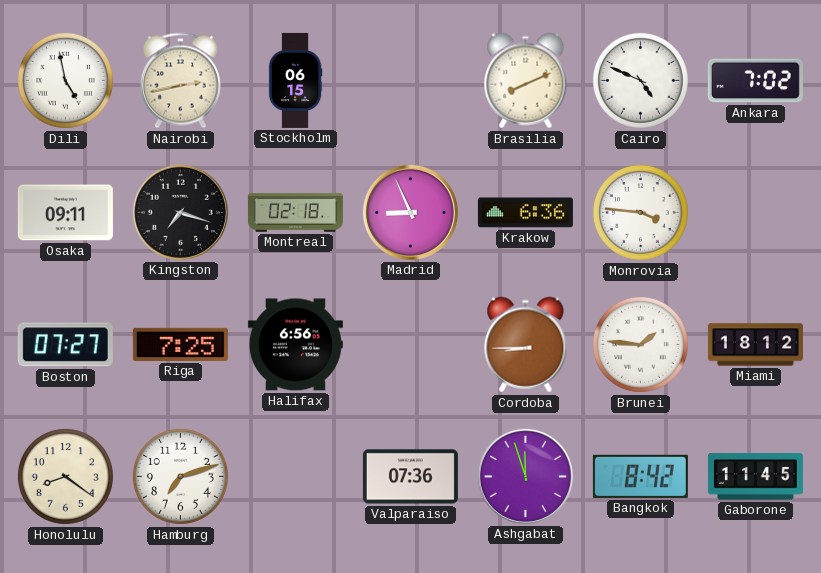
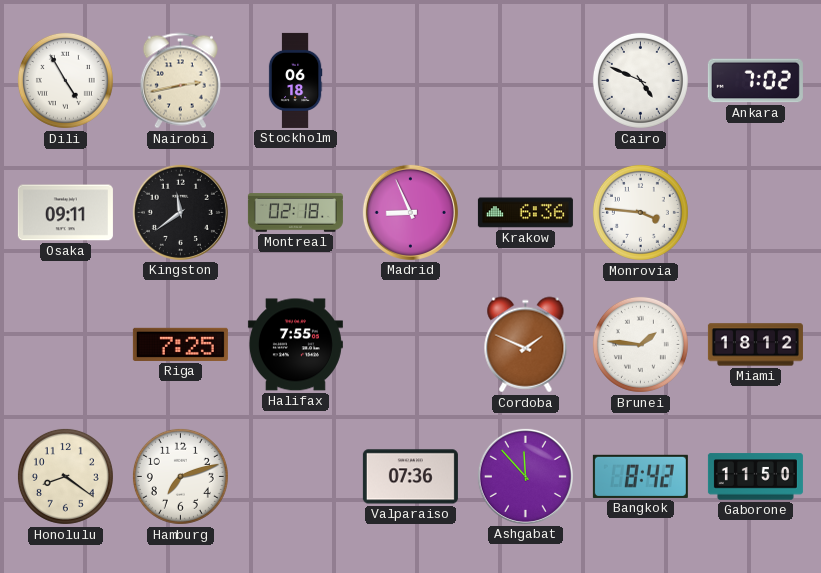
Dili: 4:58 -> 4:55
Stockholm: 06:15 -> 06:18
Brasilia: 8:11 -> none
Kingston: 7:18 -> 11:39
Boston: 07:27 -> none
Halifax: 6:56 -> 7:55
Cordoba: 8:45 -> 1:49
Ashgabat: 11:57 -> 11:53
Gaborone: 11:45 -> 11:50
